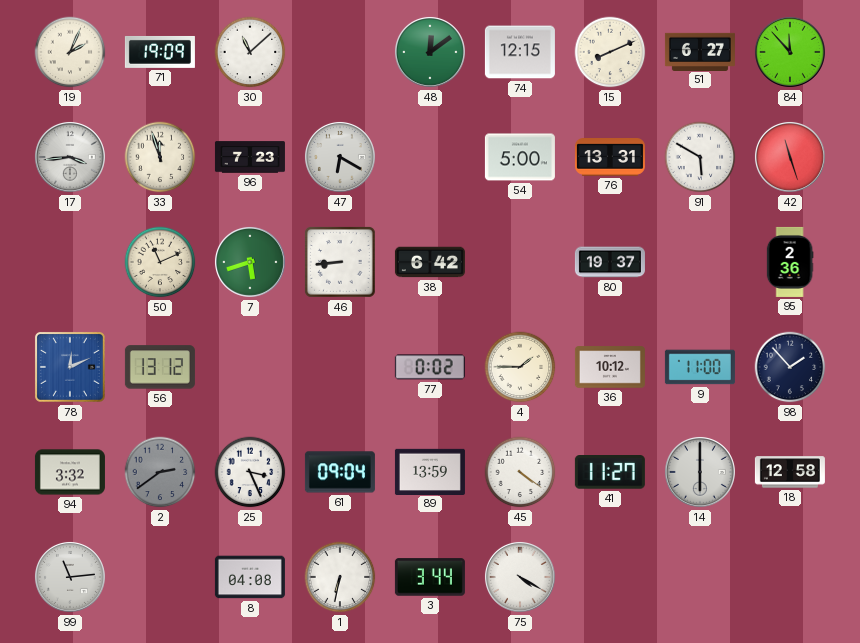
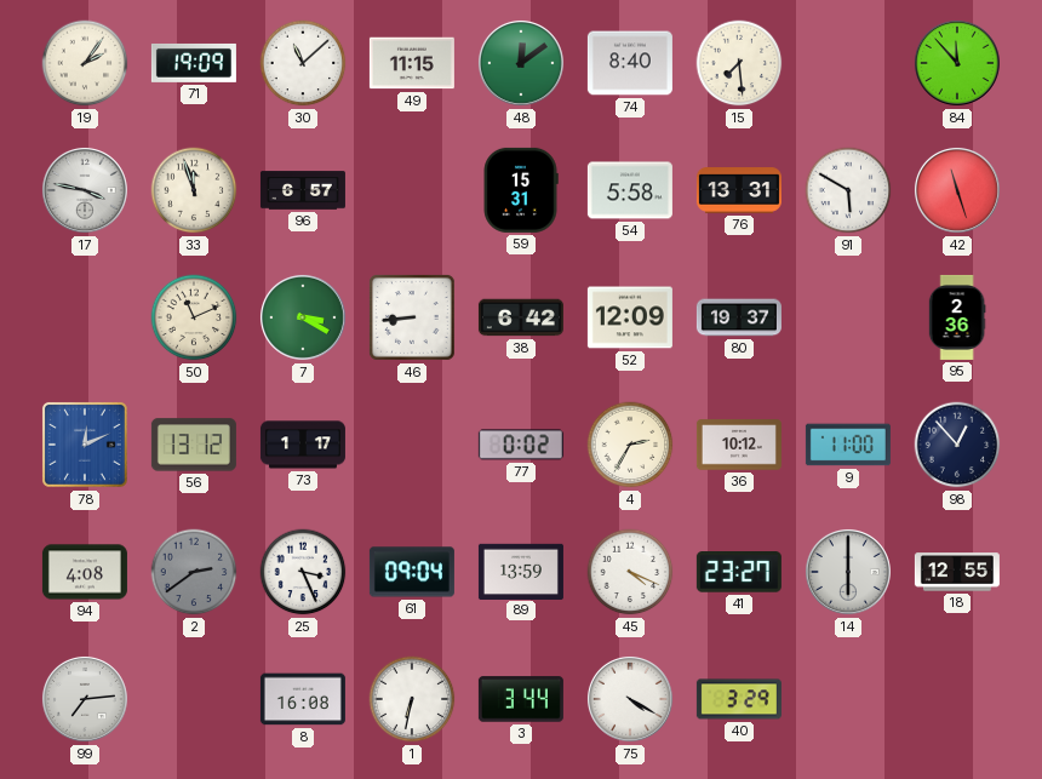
19: 2:04 -> 2:06
49: none -> 11:15
74: 12:15 -> 8:40
15: 8:11 -> 7:29
51: 6:27 -> none
17: 3:44 -> 3:47
96: 7:23 -> 6:57
47: 6:20 -> none
59: none -> 15:31
54: 5:00 -> 5:58
7: 5:42 -> 3:20
52: none -> 12:09
73: none -> 1:17
4: 1:45 -> 2:35
98: 1:53 -> 12:53
94: 3:32 -> 4:08
45: 4:21 -> 4:19
41: 11:27 -> 23:27
18: 12:58 -> 12:55
99: 11:14 -> 7:14
8: 04:08 -> 16:08
40: none -> 3:29
